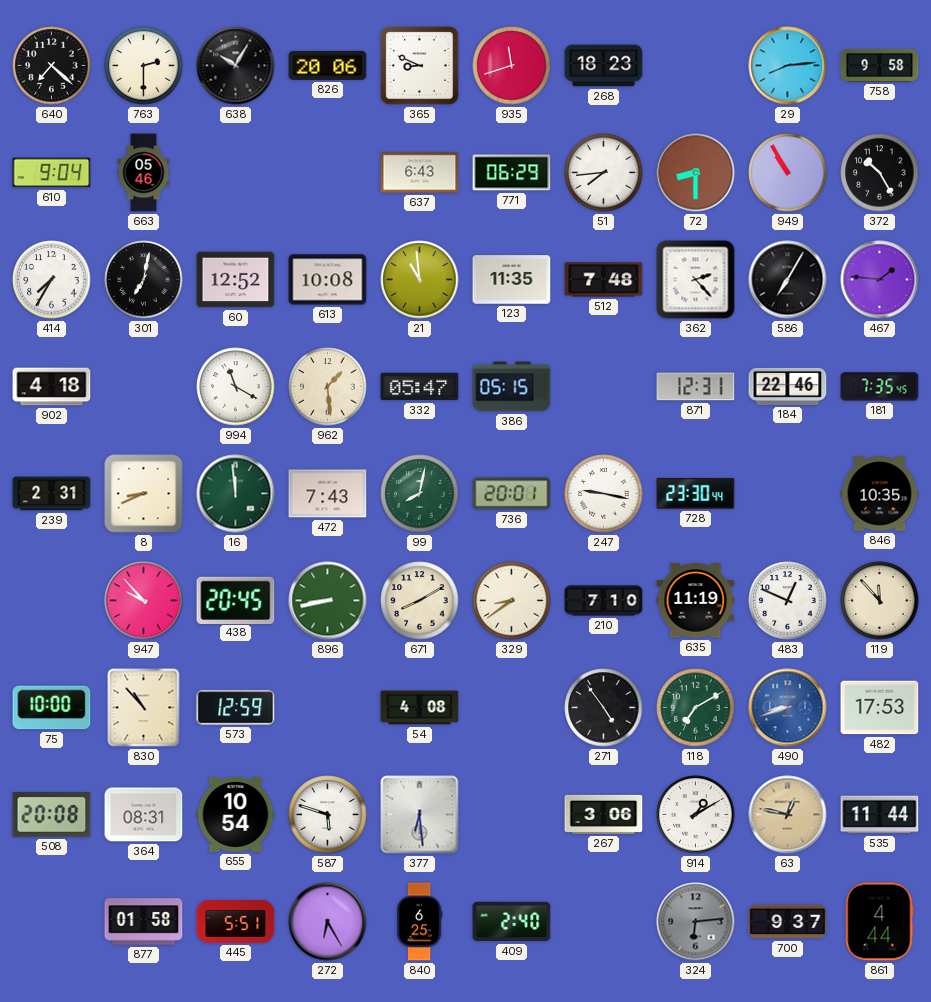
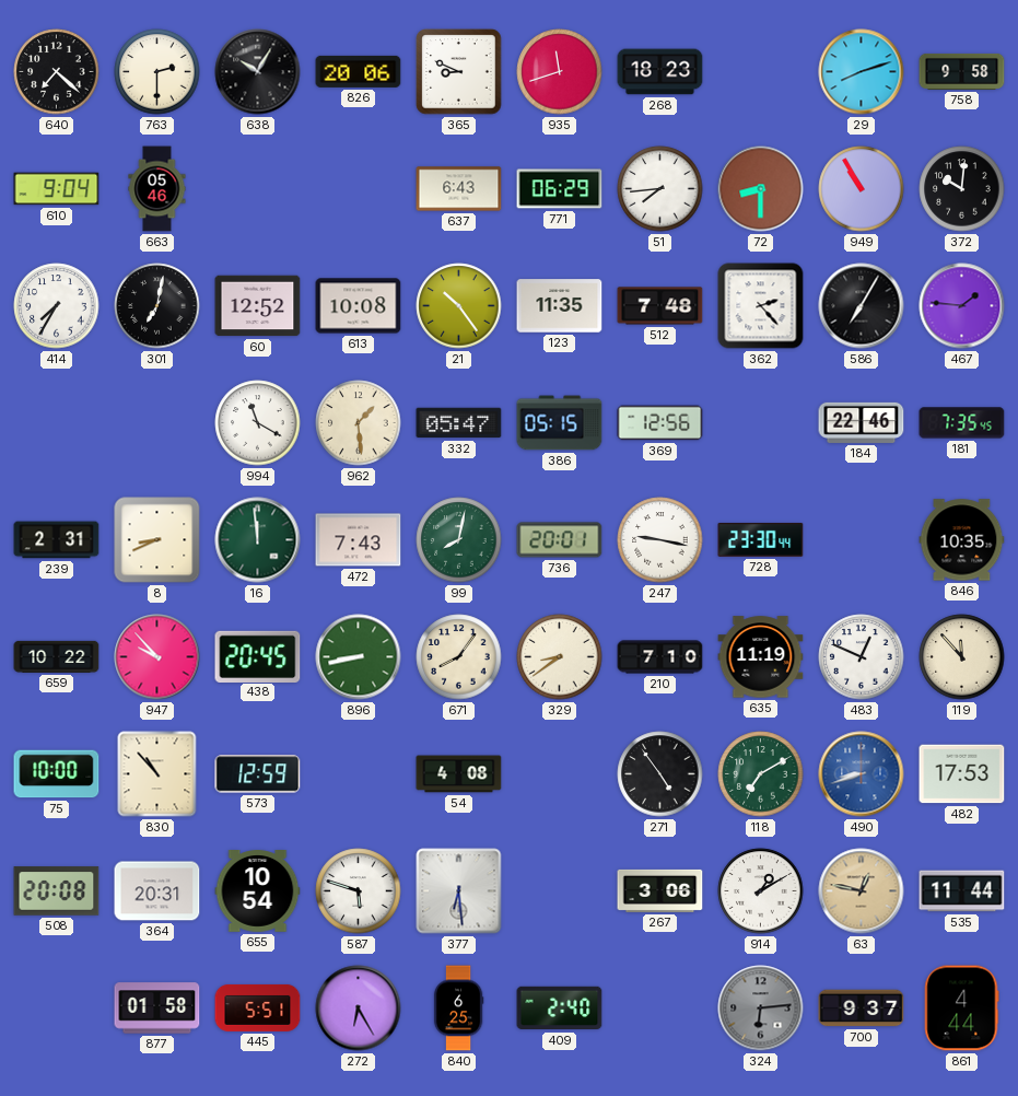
29: 8:14 -> 8:12
372: 10:25 -> 10:01
21: 10:59 -> 10:24
902: 4:18 -> none
369: none -> 12:56
871: 12:31 -> none
659: none -> 10:22
671: 8:10 -> 8:06
364: 08:31 -> 20:31
